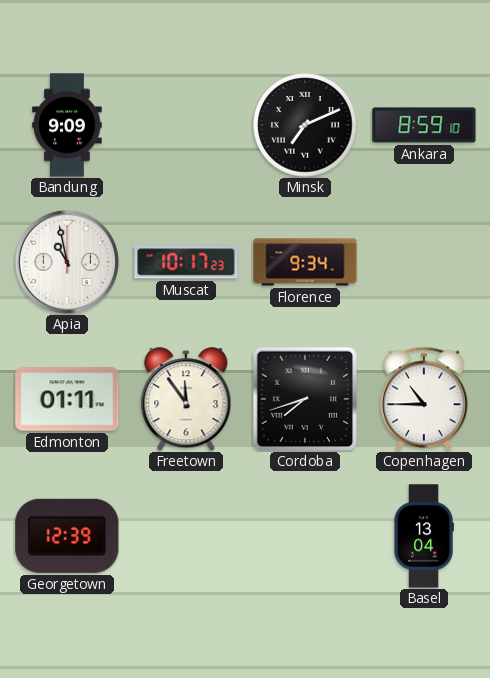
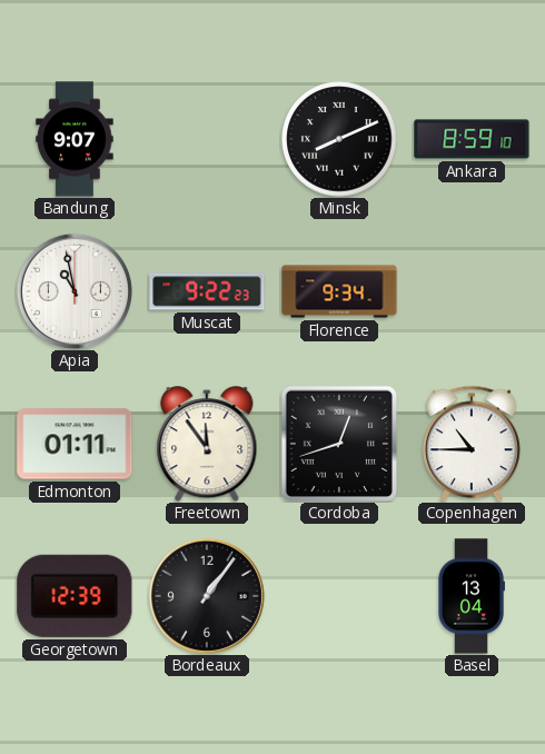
Bandung: 9:09 -> 9:07
Minsk: 7:11 -> 8:11
Muscat: 10:17 -> 9:22
Cordoba: 7:42 -> 12:42
Bordeaux: none -> 1:06
